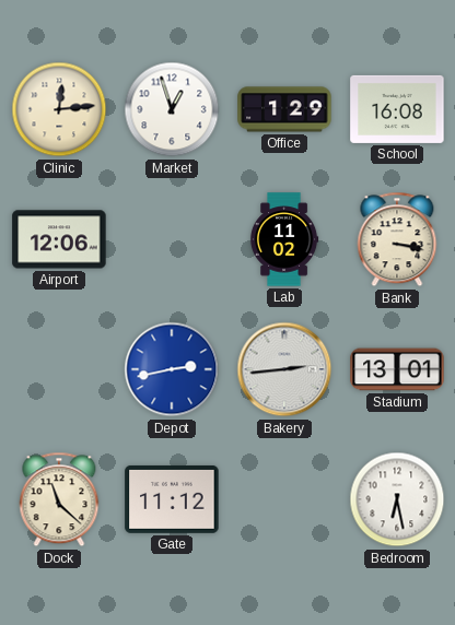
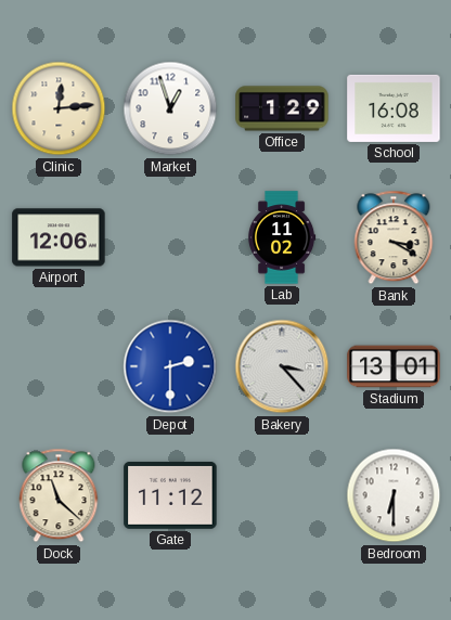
Bank: 3:17 -> 3:20
Depot: 2:43 -> 2:30
Bakery: 2:44 -> 3:23
Bedroom: 6:28 -> 6:30
